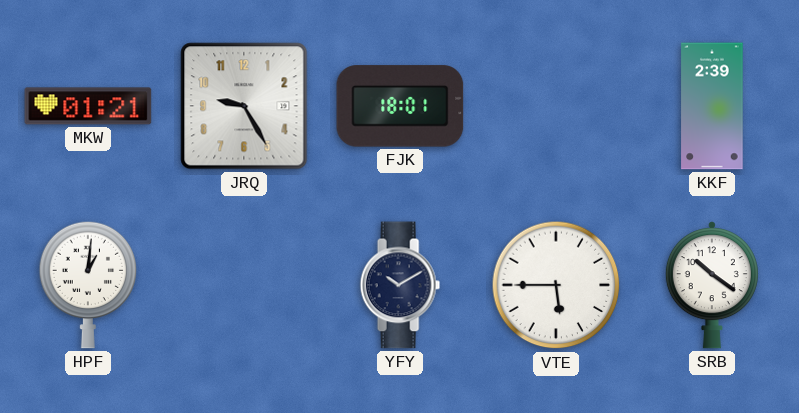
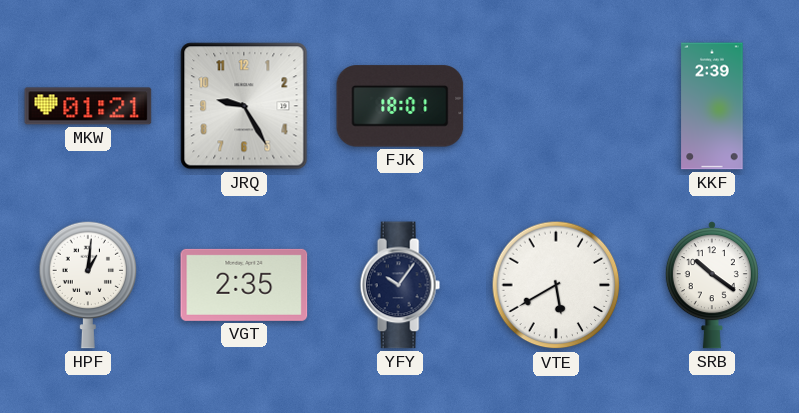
VGT: none -> 2:35
YFY: 10:10 -> 10:06
VTE: 5:45 -> 5:40
